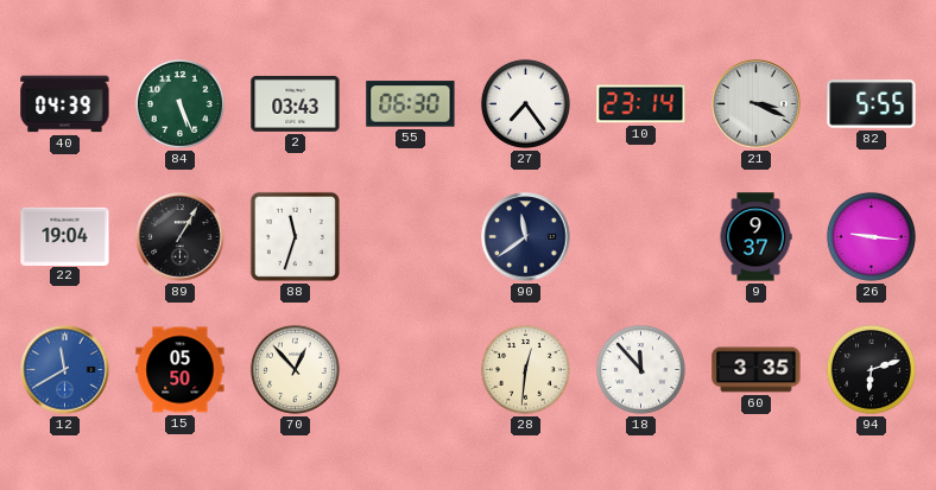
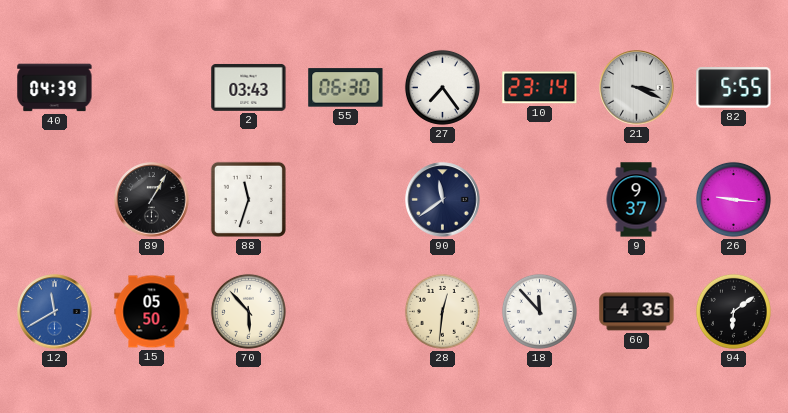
84: 5:26 -> none
22: 19:04 -> none
70: 12:53 -> 5:53
60: 3:35 -> 4:35
94: 6:12 -> 6:09
